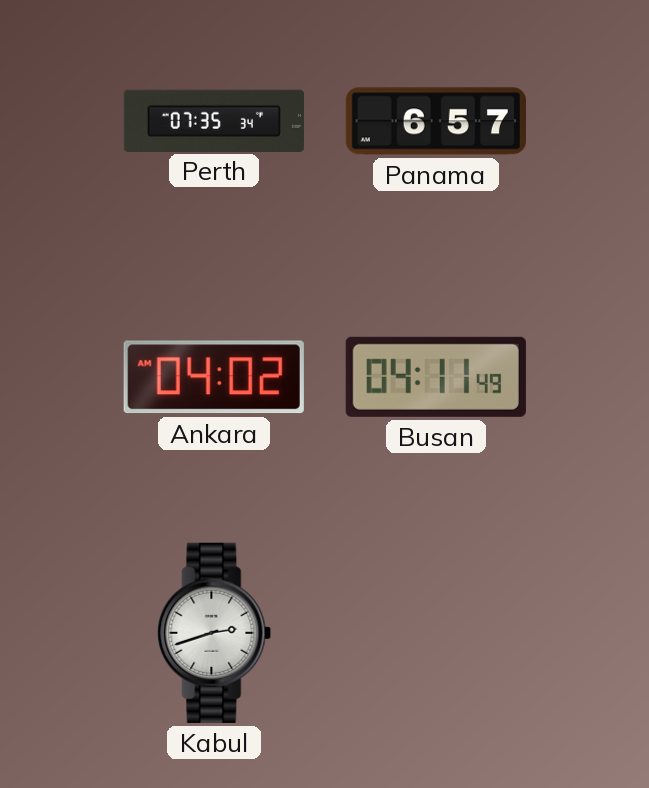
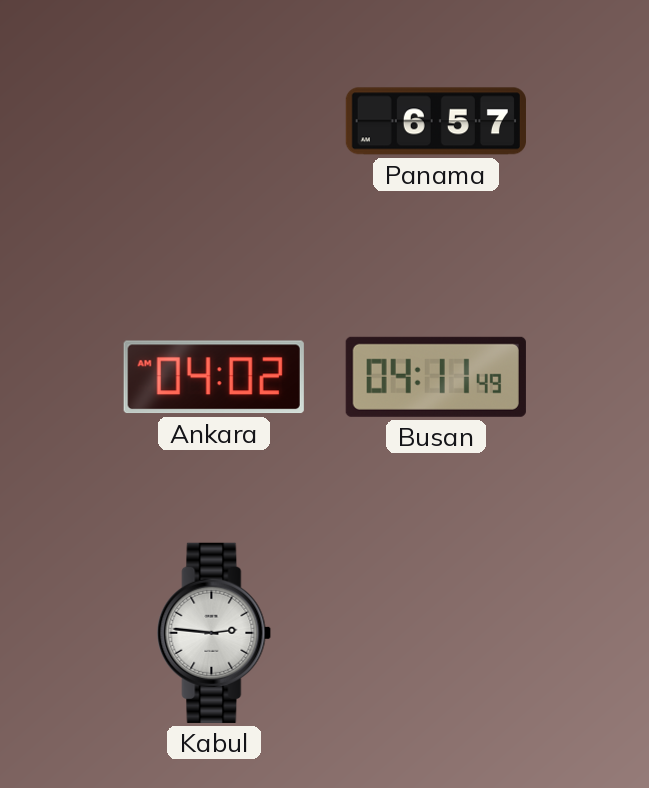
Perth: 07:35 -> none
Kabul: 2:42 -> 2:46
